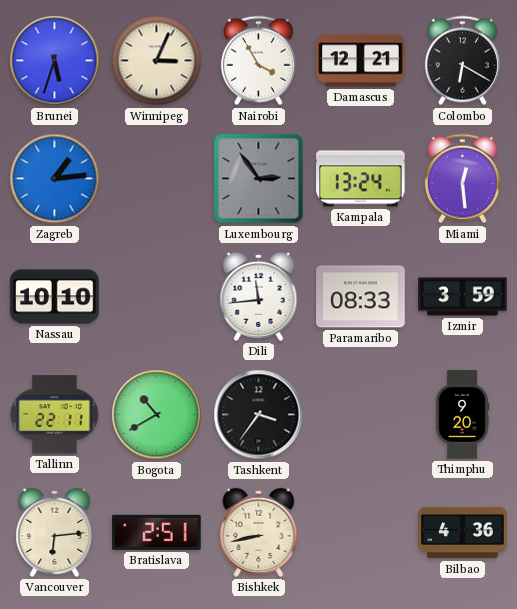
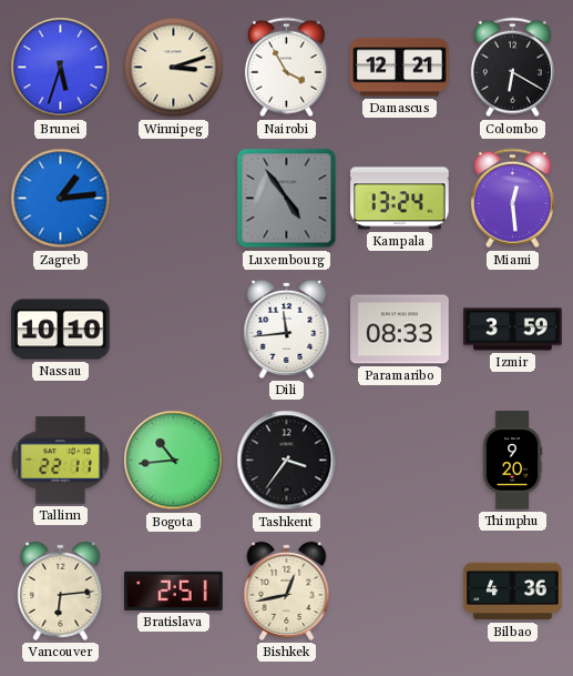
Winnipeg: 3:04 -> 3:12
Luxembourg: 2:54 -> 4:54
Bogota: 10:40 -> 10:44
Bishkek: 8:43 -> 12:43
